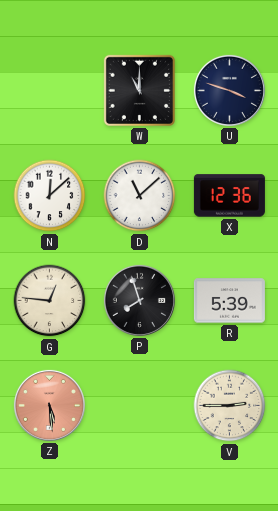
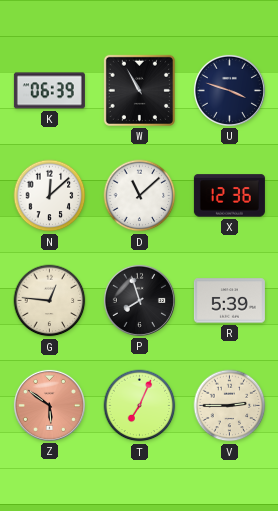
K: none -> 06:39
W: 11:00 -> 10:55
Z: 5:29 -> 5:51
T: none -> 7:04
